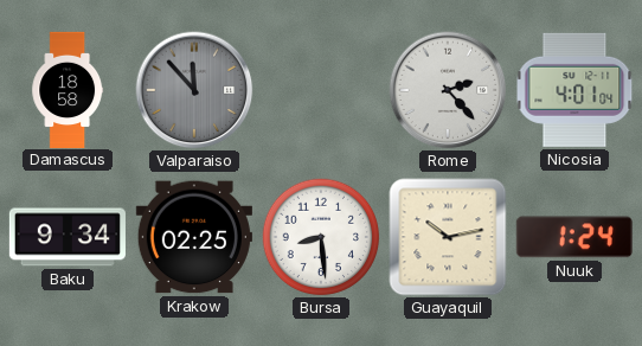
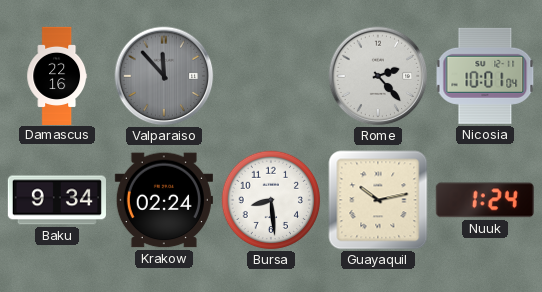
Damascus: 18:58 -> 22:16
Nicosia: 4:01 -> 10:01
Krakow: 02:25 -> 02:24
